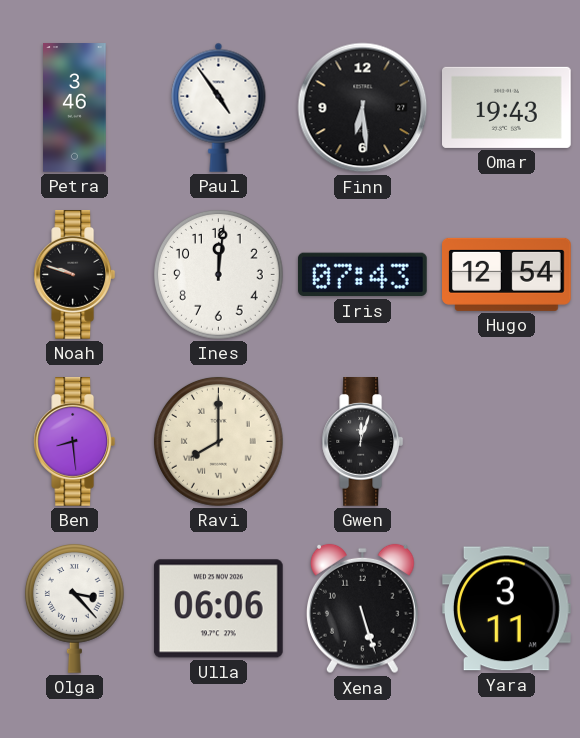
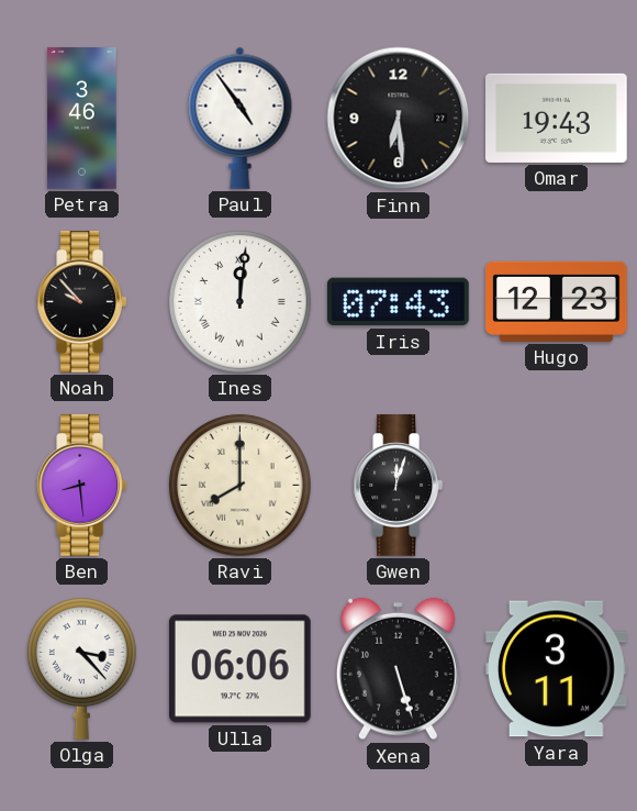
Noah: 9:48 -> 9:53
Ines numerals: Arabic -> Roman
Hugo: 12:54 -> 12:23
